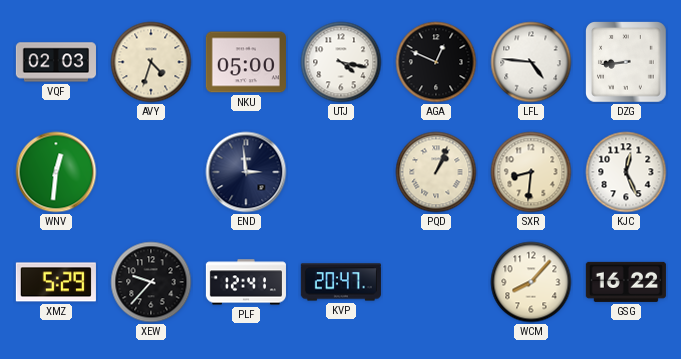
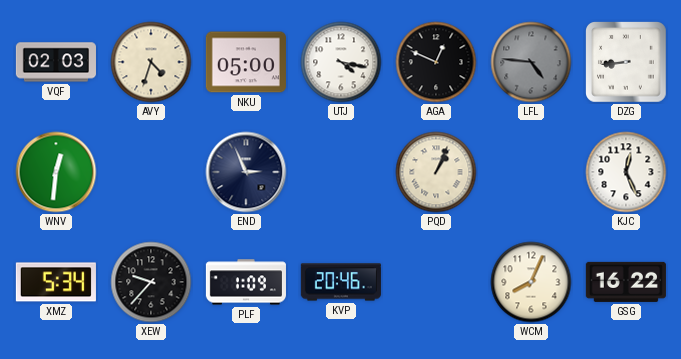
LFL dial: white -> grey
END: 2:59 -> 2:56
SXR: 8:31 -> none
XMZ: 5:29 -> 5:34
PLF: 12:41 -> 1:09
KVP: 20:47 -> 20:46
WCM: 8:07 -> 8:04
